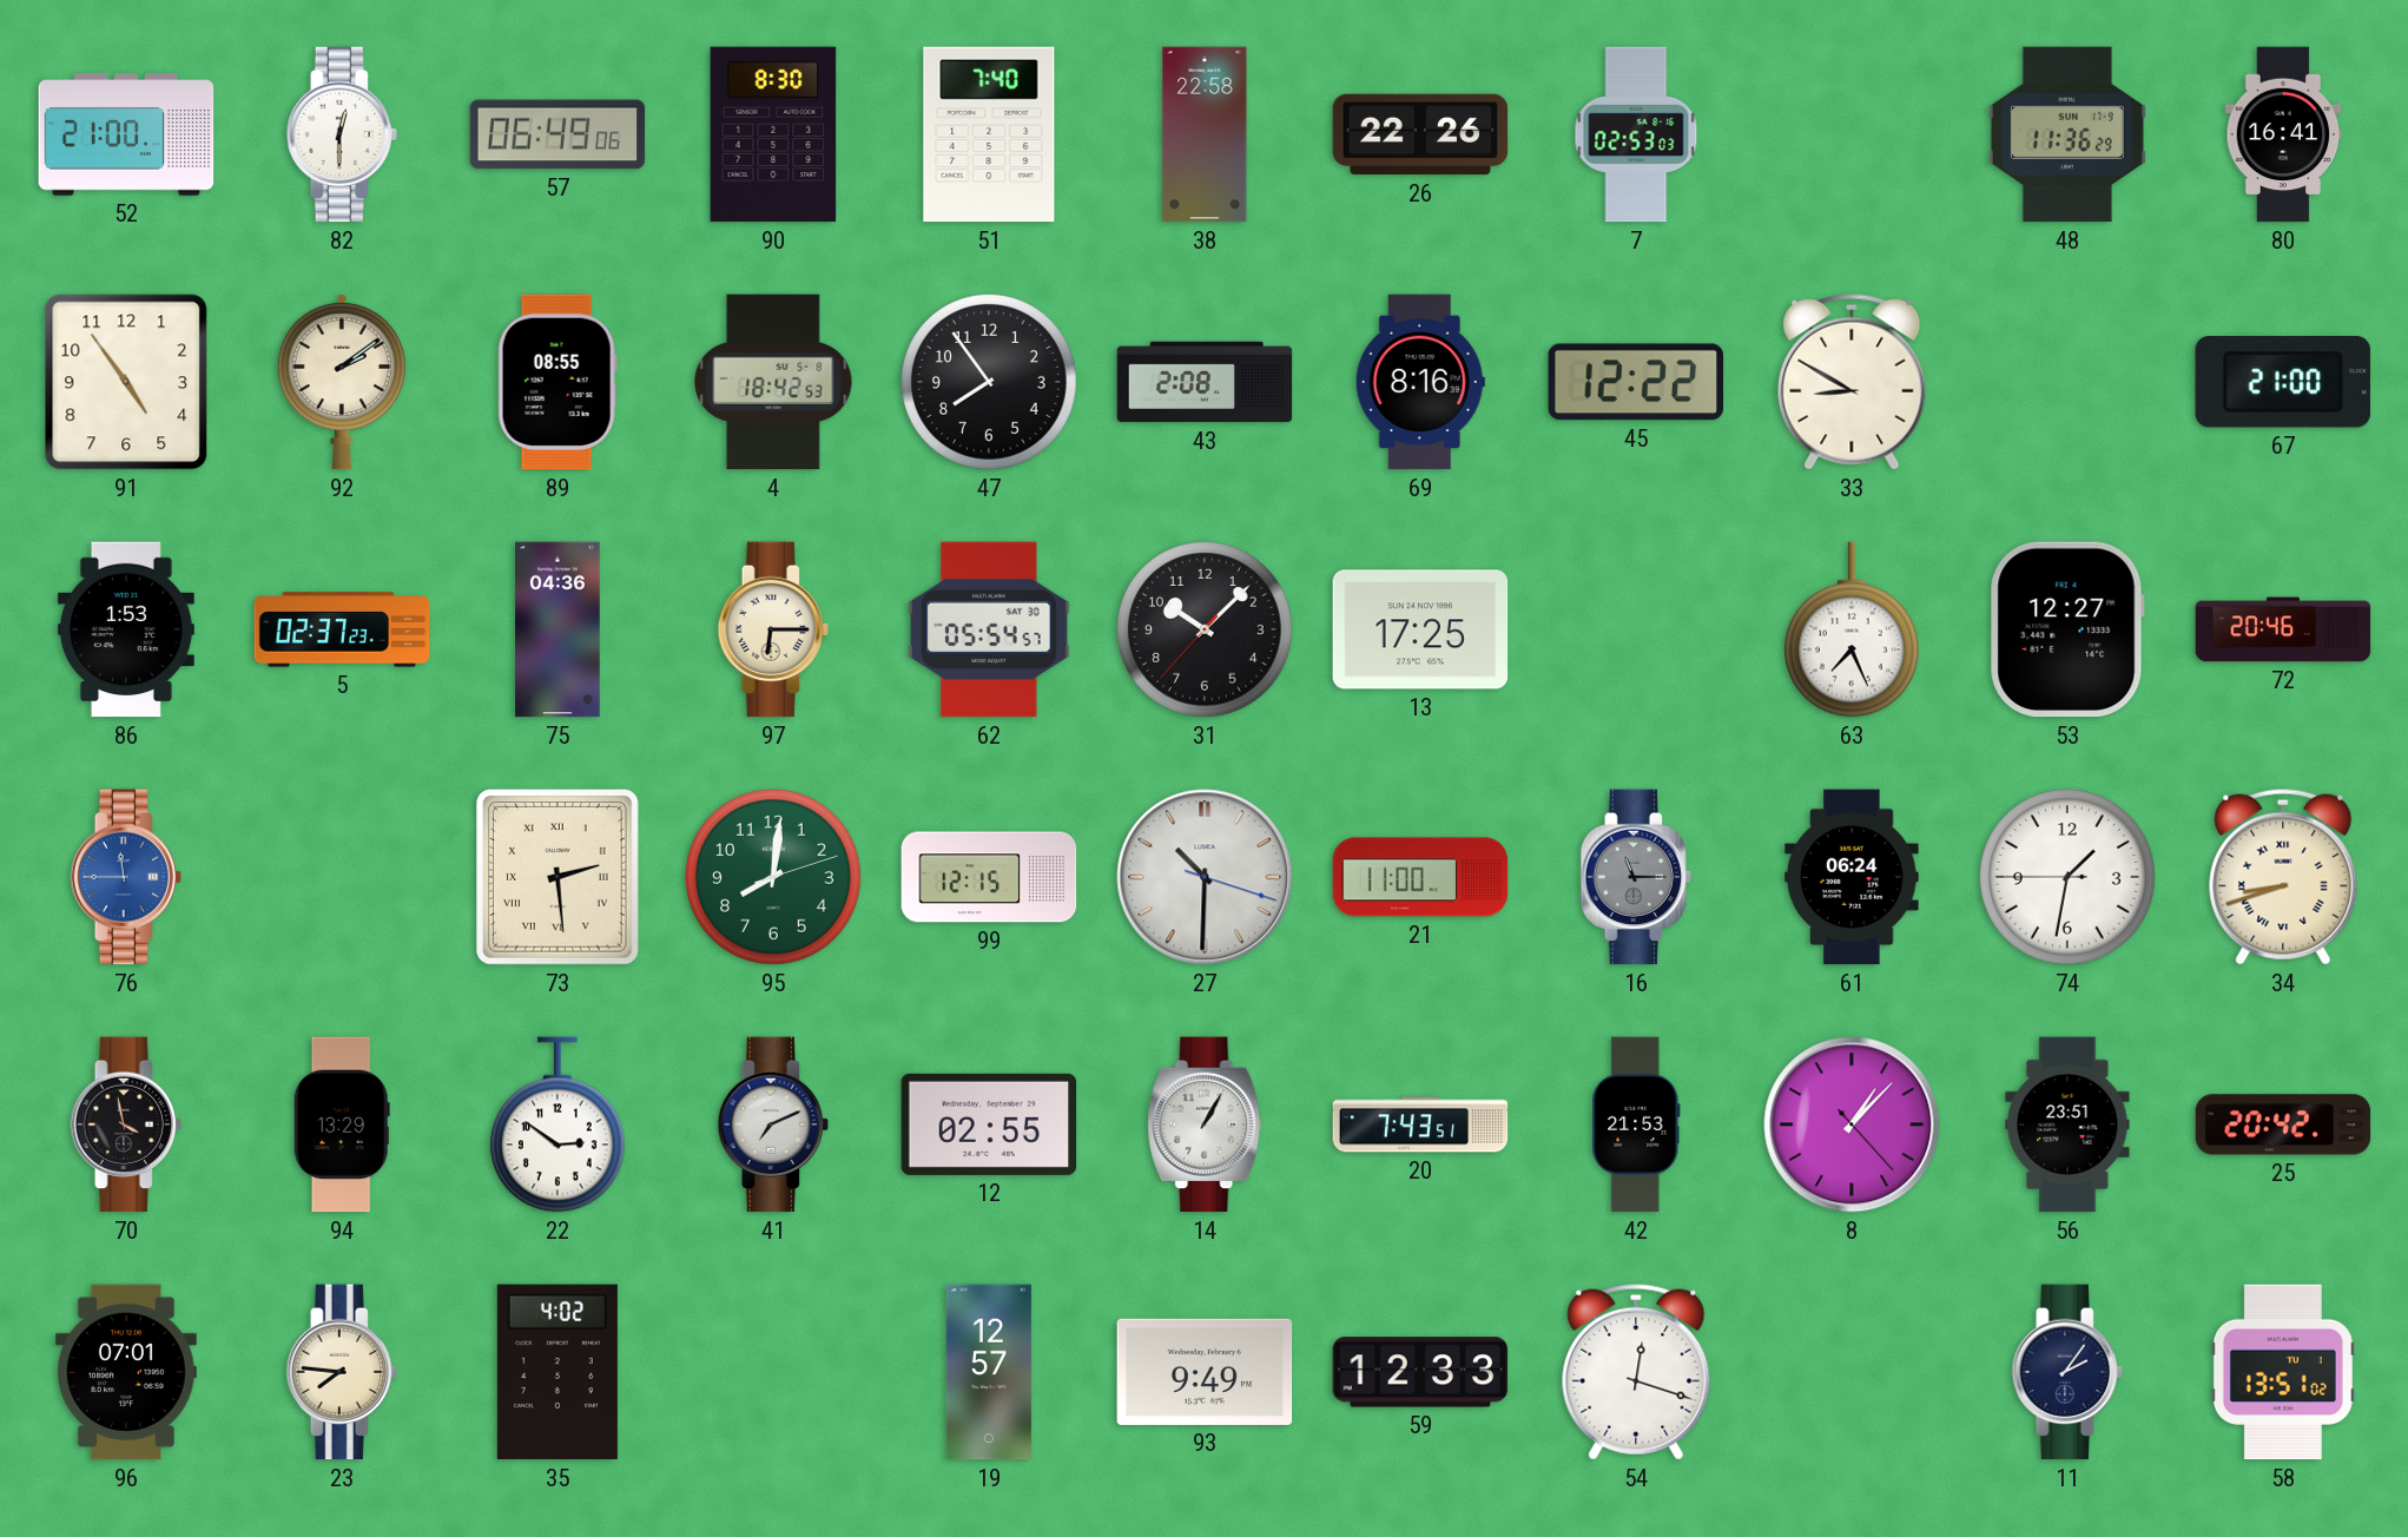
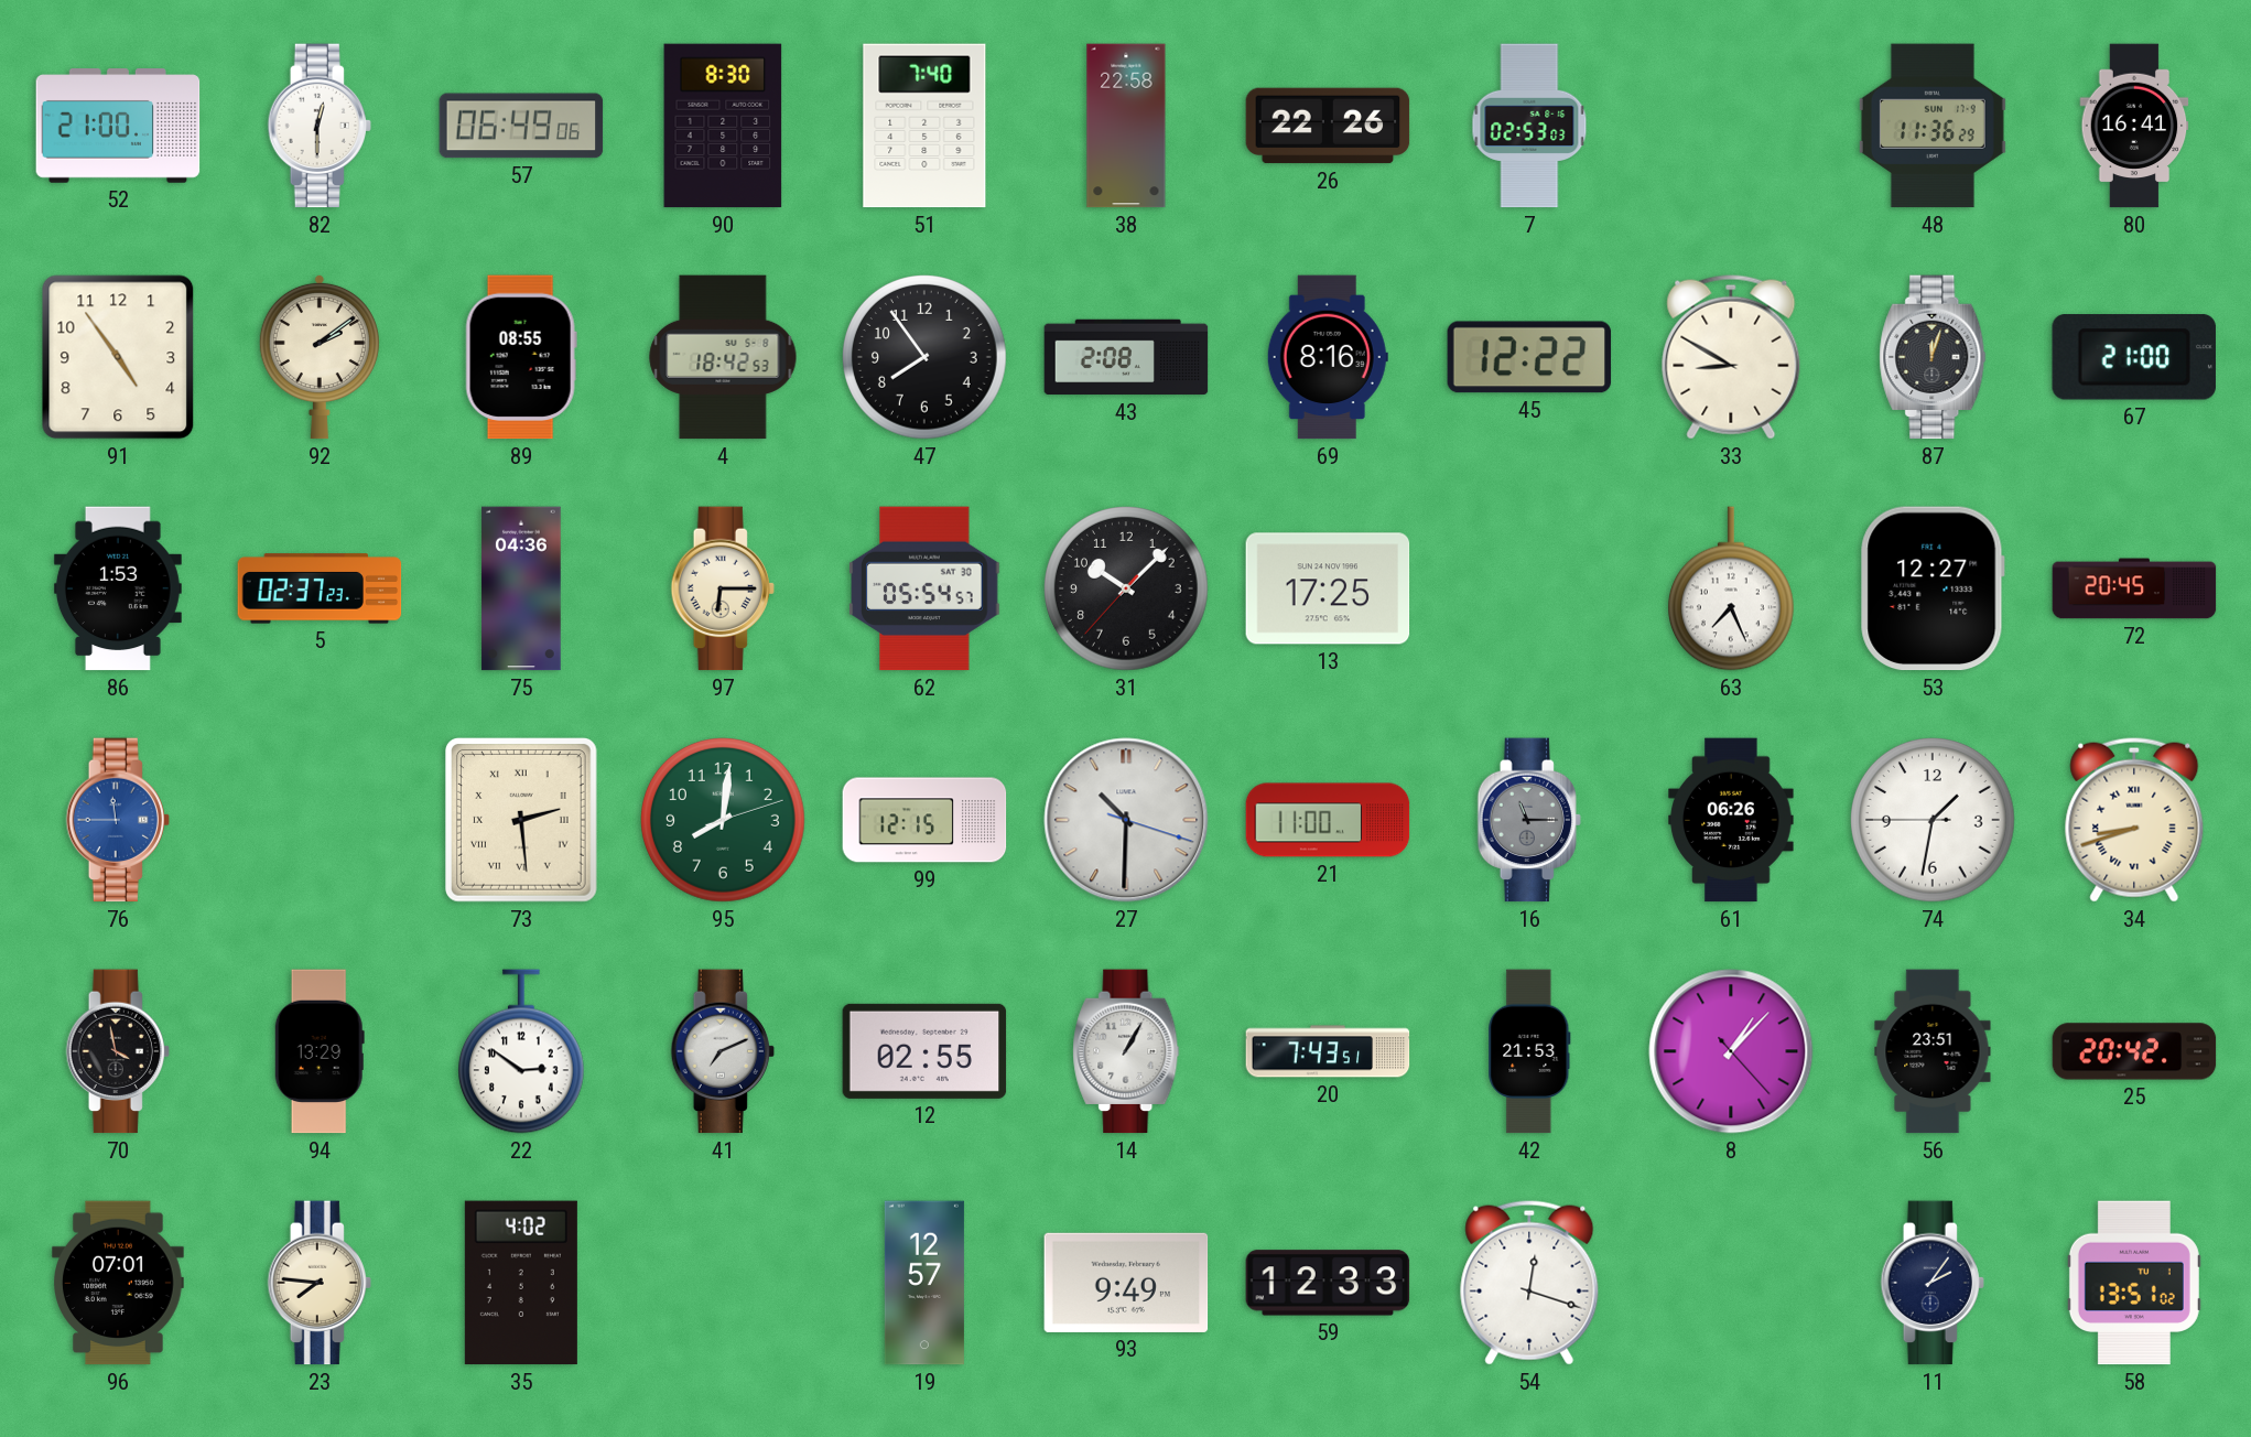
87: none -> 12:03
72: 20:46 -> 20:45
61: 06:24 -> 06:26
